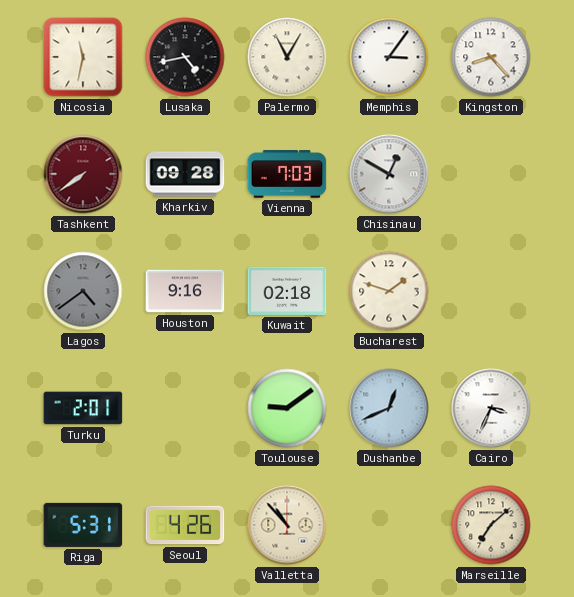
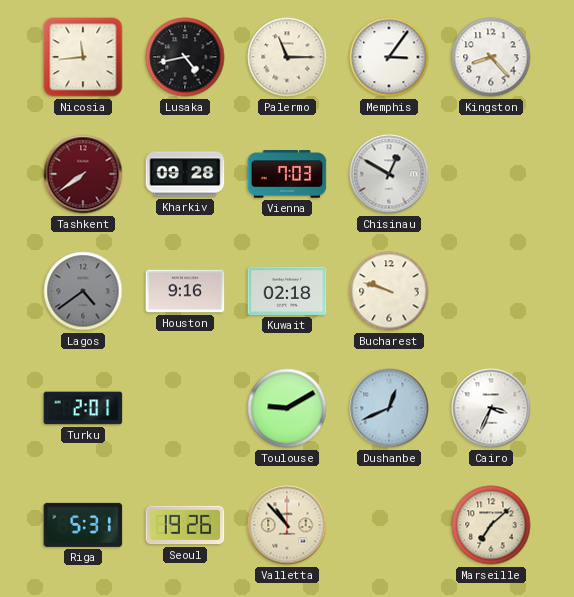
Nicosia: 11:32 -> 11:44
Palermo: 11:05 -> 11:15
Bucharest: 1:48 -> 9:48
Toulouse: 9:09 -> 9:10
Seoul: 4:26 -> 19:26
